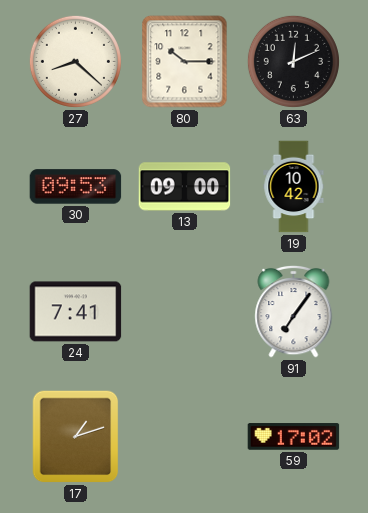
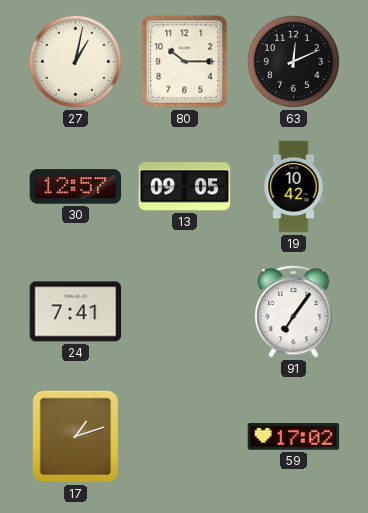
27: 8:22 -> 1:02
30: 09:53 -> 12:57
13: 09:00 -> 09:05
